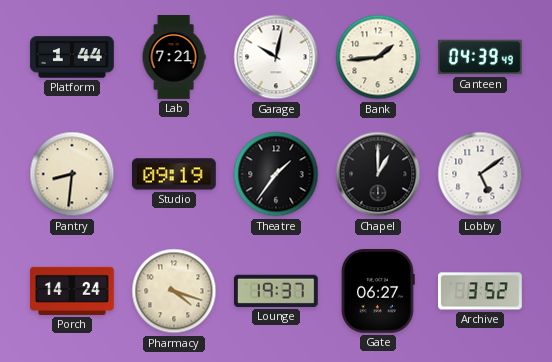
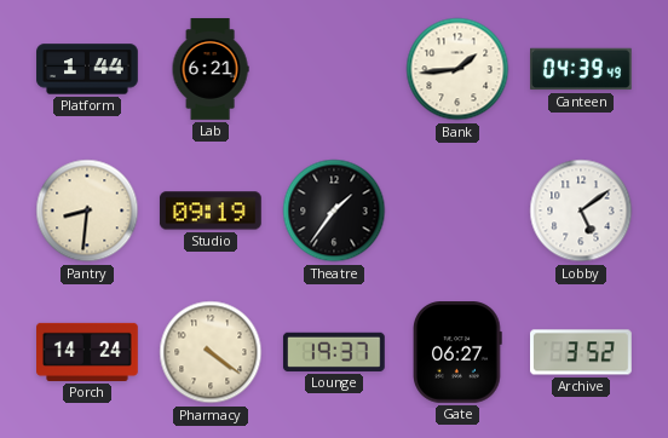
Lab: 7:21 -> 6:21
Garage: 10:02 -> none
Chapel: 1:00 -> none
Pharmacy: 4:18 -> 4:21
